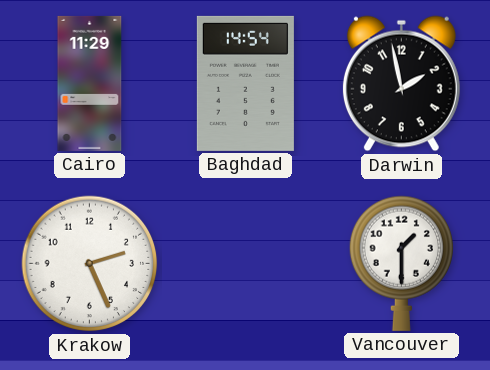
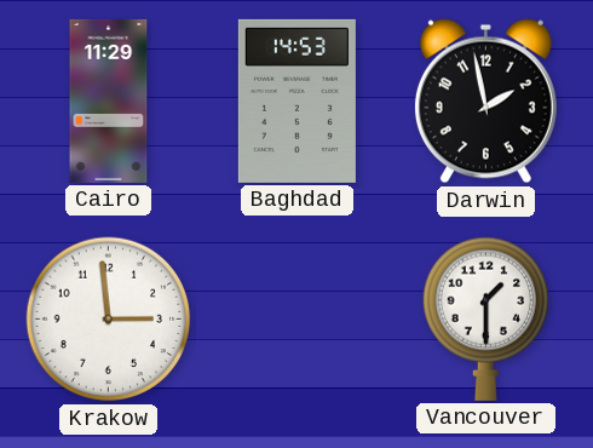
Baghdad: 14:54 -> 14:53
Krakow: 2:26 -> 2:59
